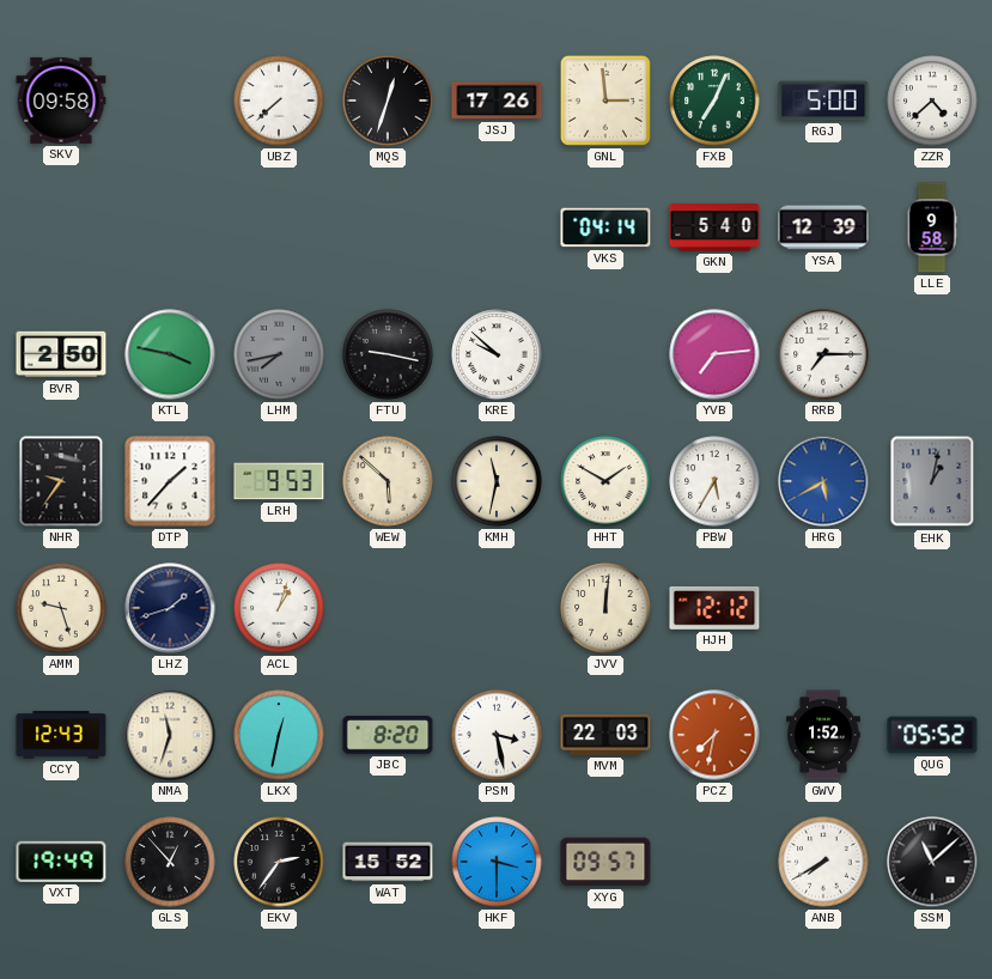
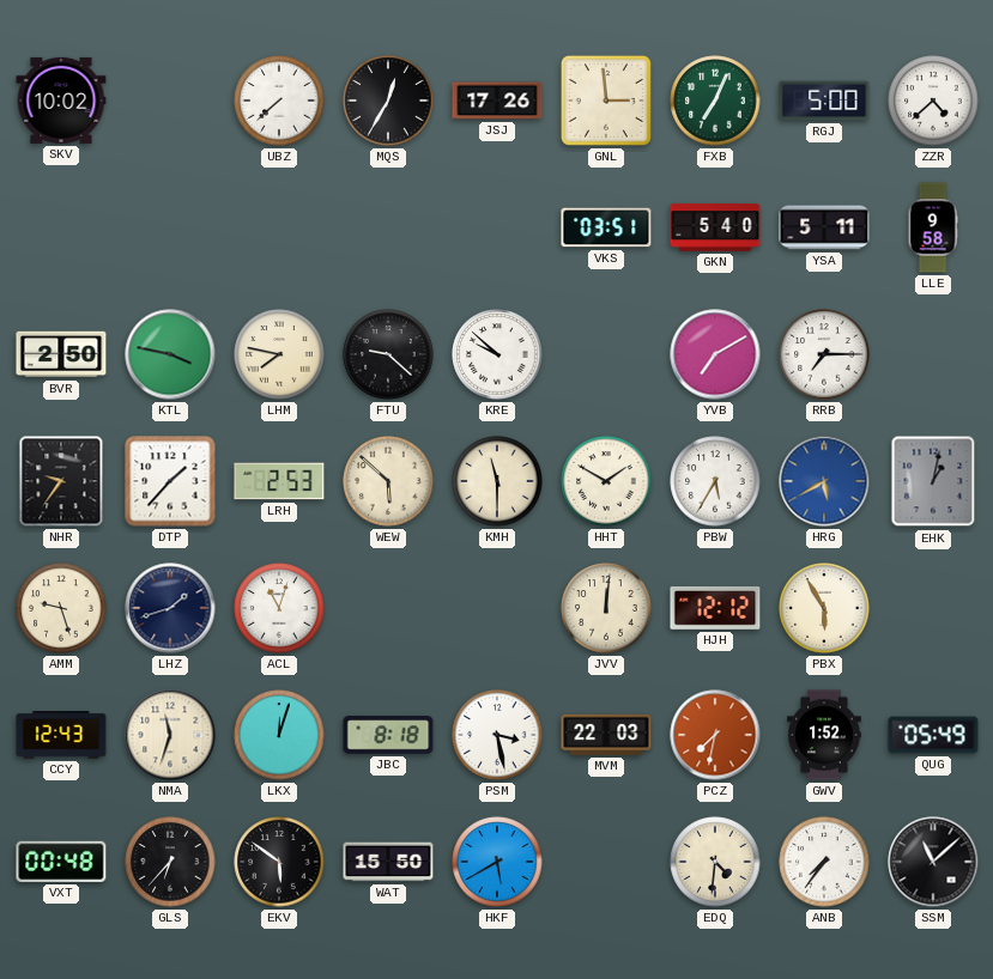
SKV: 09:58 -> 10:02
MQS: 12:33 -> 12:35
VKS: 04:14 -> 03:51
YSA: 12:39 -> 5:11
LHM: 7:43 -> 7:47
LHM dial: grey -> cream
FTU: 9:17 -> 9:22
YVB: 7:14 -> 7:10
LRH: 9:53 -> 2:53
KMH: 11:32 -> 11:30
ACL: 1:03 -> 11:03
PBX: none -> 5:55
LKX: 12:32 -> 12:03
JBC: 8:20 -> 8:18
QUG: 05:52 -> 05:49
VXT: 19:49 -> 00:48
GLS: 12:53 -> 6:37
EKV: 2:36 -> 5:51
WAT: 15:52 -> 15:50
HKF: 3:30 -> 5:40
XYG: 09:57 -> none
EDQ: none -> 4:31
ANB: 7:40 -> 7:36
